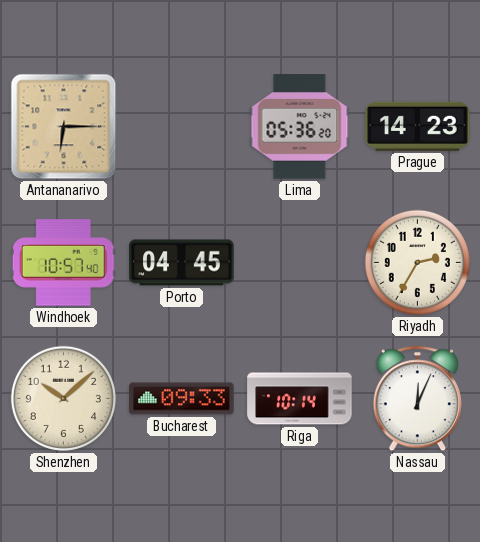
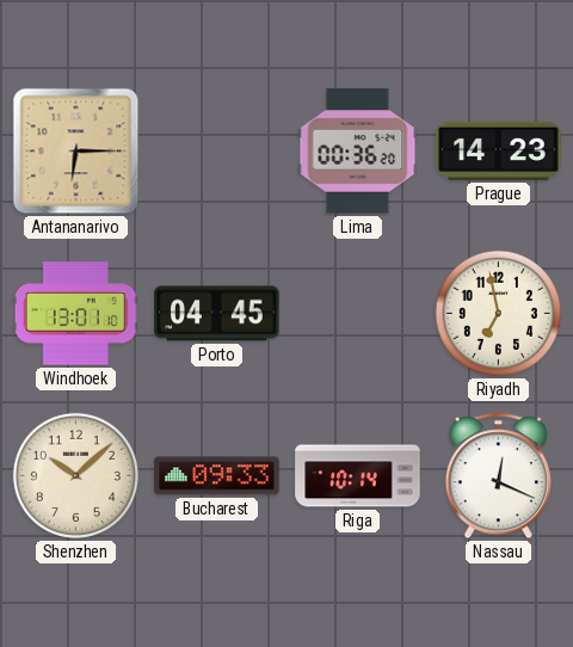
Lima: 05:36 -> 00:36
Windhoek: 10:57 -> 13:01
Riyadh: 2:35 -> 6:58
Nassau: 12:04 -> 12:19
